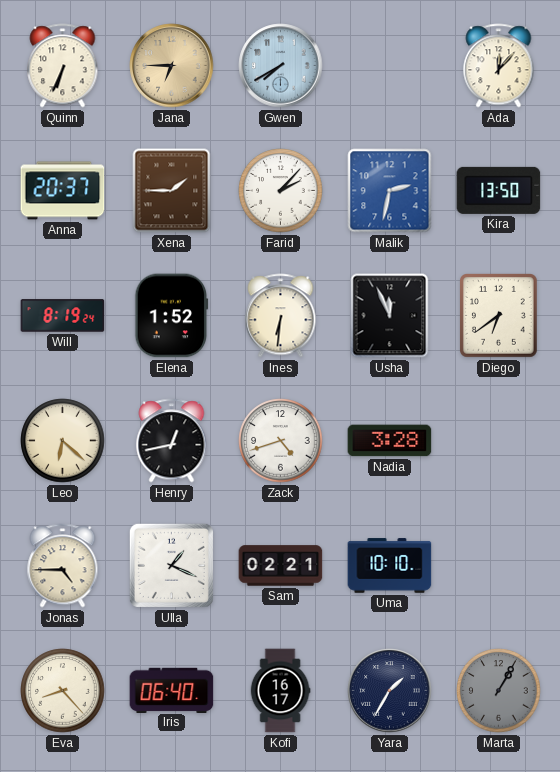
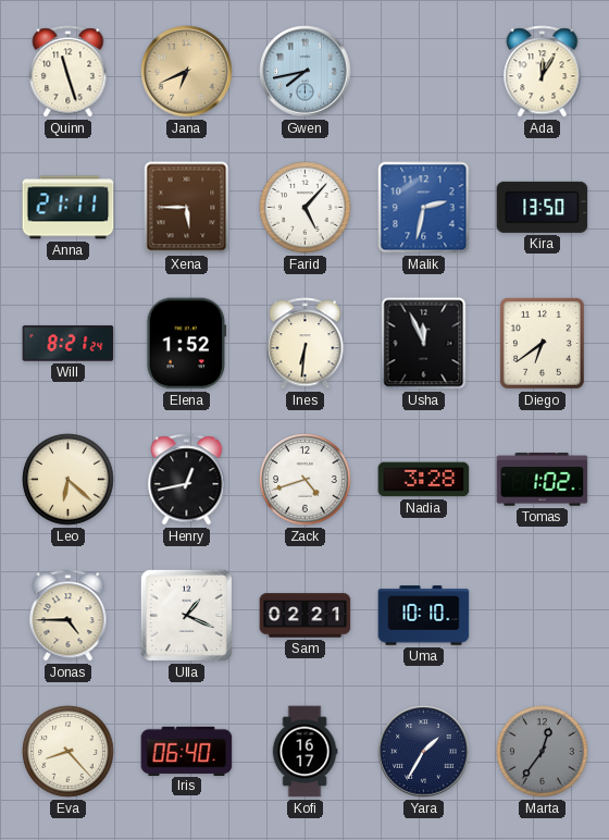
Quinn: 6:34 -> 11:27
Jana: 6:45 -> 6:41
Gwen: 7:40 -> 7:43
Ada: 12:07 -> 12:05
Anna: 20:37 -> 21:11
Xena: 1:45 -> 5:45
Farid: 2:07 -> 5:07
Will: 8:19 -> 8:21
Tomas: none -> 1:02
Marta: 1:05 -> 12:36
